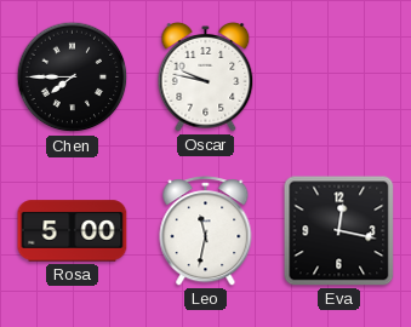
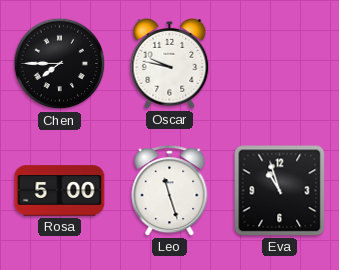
Leo: 11:32 -> 11:27
Eva: 12:17 -> 10:57
